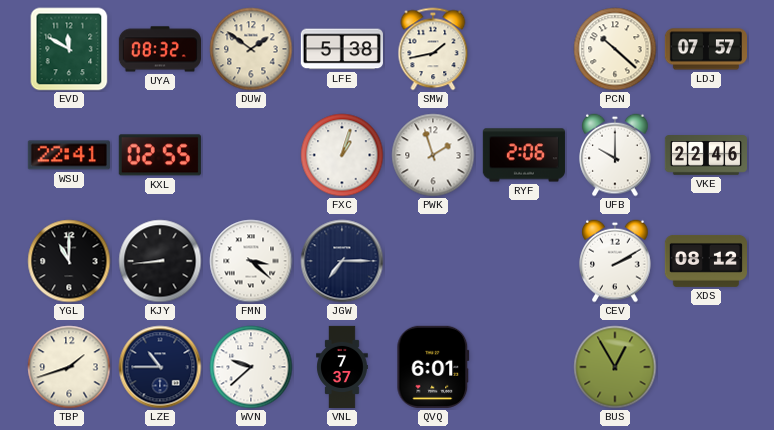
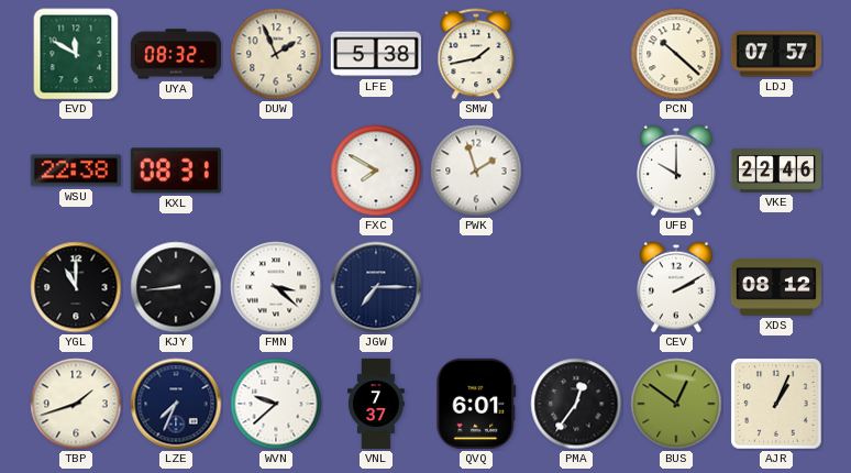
DUW: 1:51 -> 1:56
WSU: 22:41 -> 22:38
KXL: 02:55 -> 08:31
FXC: 1:03 -> 7:50
RYF: 2:06 -> none
LZE: 10:45 -> 7:34
PMA: none -> 12:36
BUS: 12:55 -> 12:51
AJR: none -> 1:04
